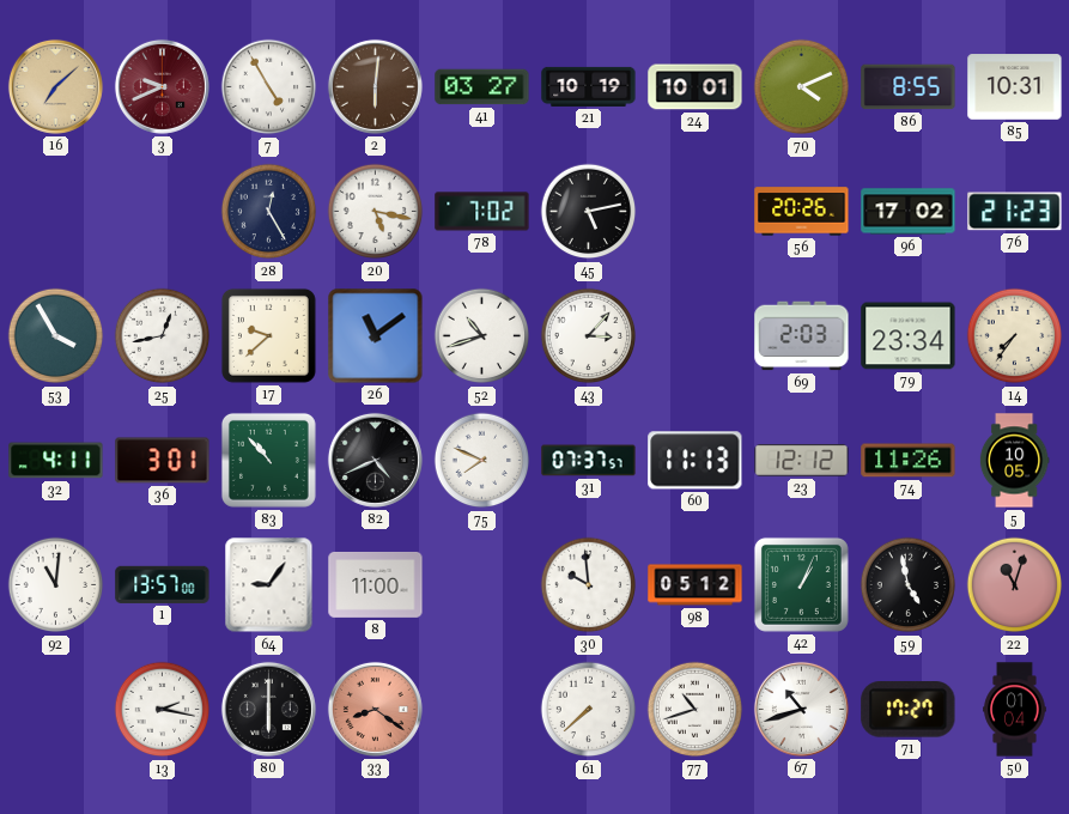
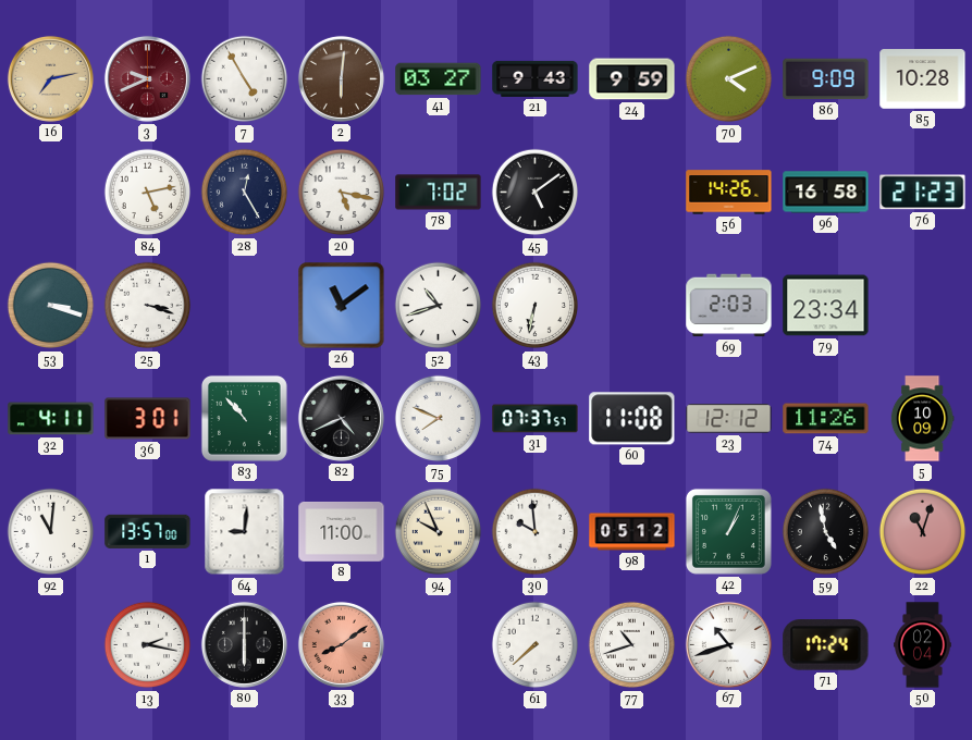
16: 7:08 -> 7:13
21: 10:19 -> 9:43
24: 10:01 -> 9:59
86: 8:55 -> 9:09
85: 10:31 -> 10:28
84: none -> 5:13
45: 5:13 -> 5:09
56: 20:26 -> 14:26
96: 17:02 -> 16:58
53: 3:55 -> 3:18
25: 12:43 -> 3:18
17: 9:38 -> none
43: 3:07 -> 6:32
14: 7:36 -> none
60: 11:13 -> 11:08
5: 10:05 -> 10:09
64: 9:06 -> 9:01
94: none -> 9:56
33: 8:21 -> 8:09
71: 17:27 -> 17:24
50: 01:04 -> 02:04
